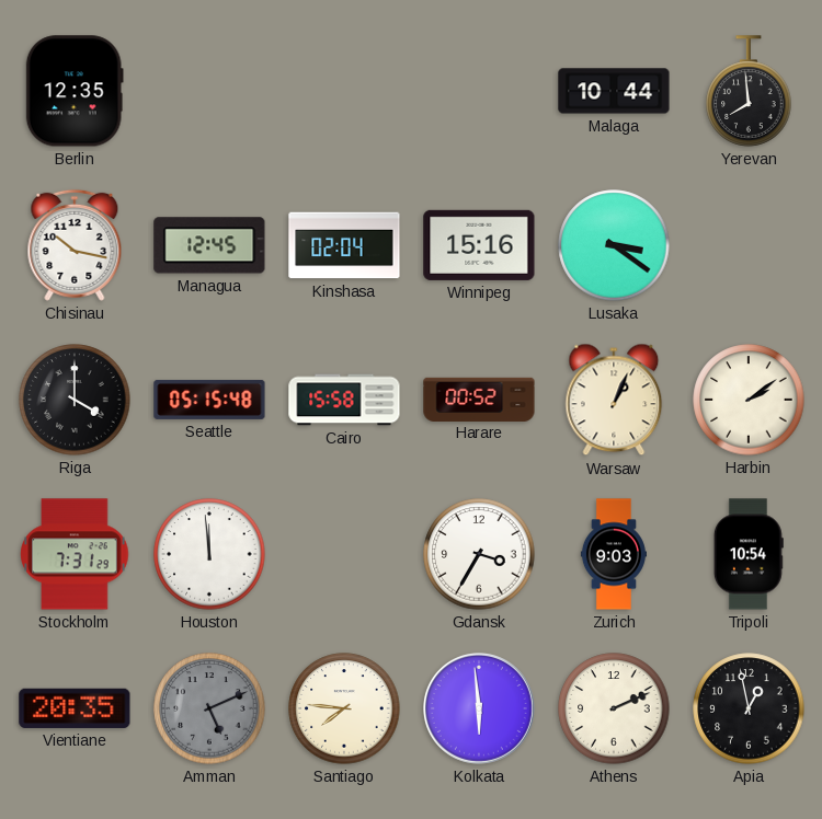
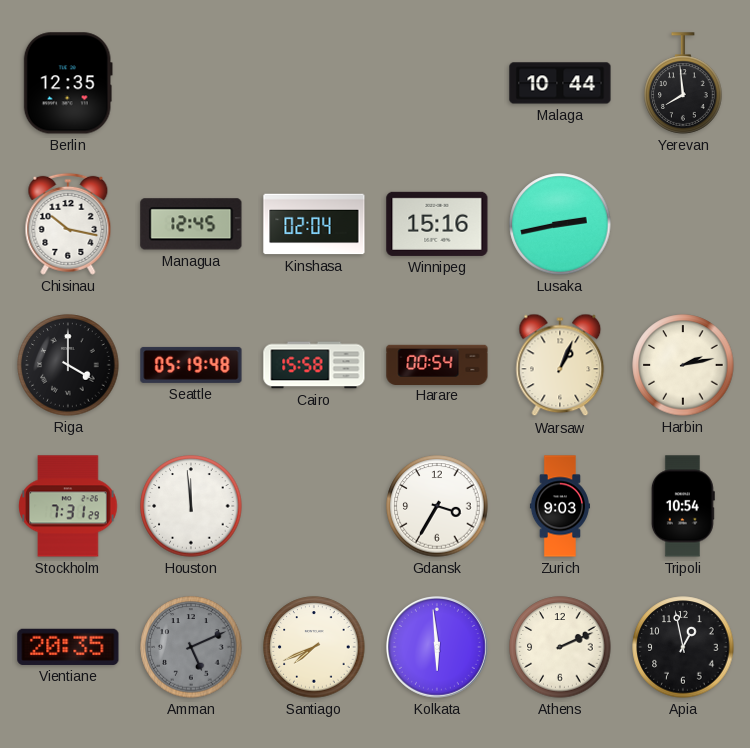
Lusaka: 3:21 -> 2:43
Seattle: 05:15 -> 05:19
Harare: 00:52 -> 00:54
Harbin: 2:09 -> 2:13
Santiago: 7:46 -> 7:41
